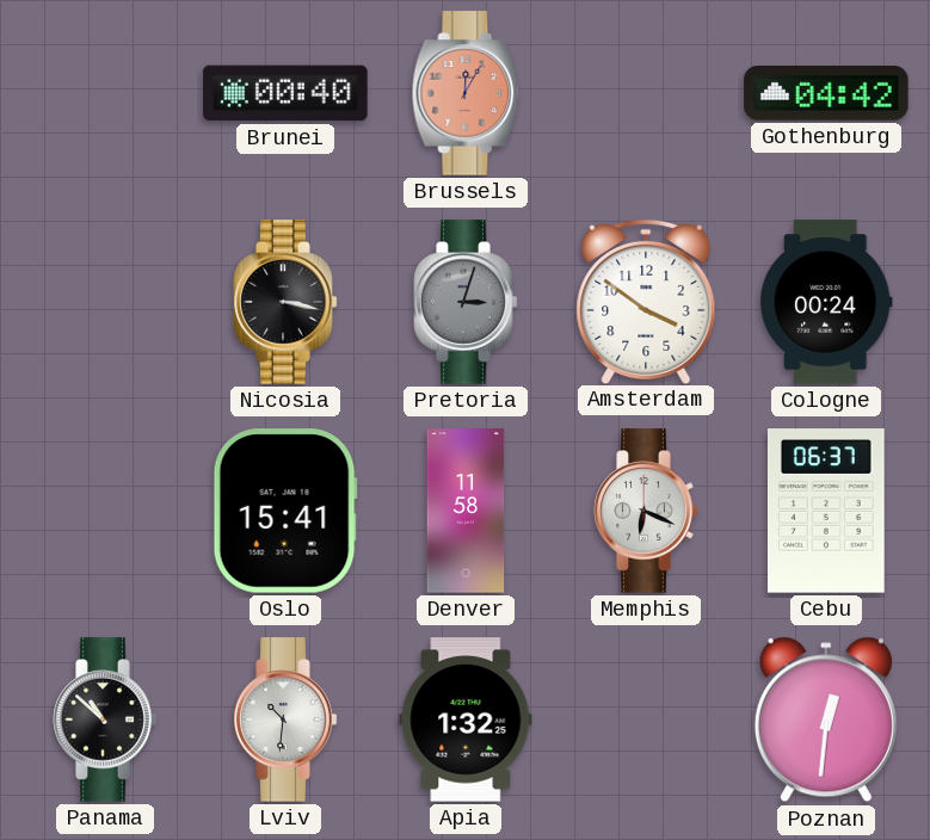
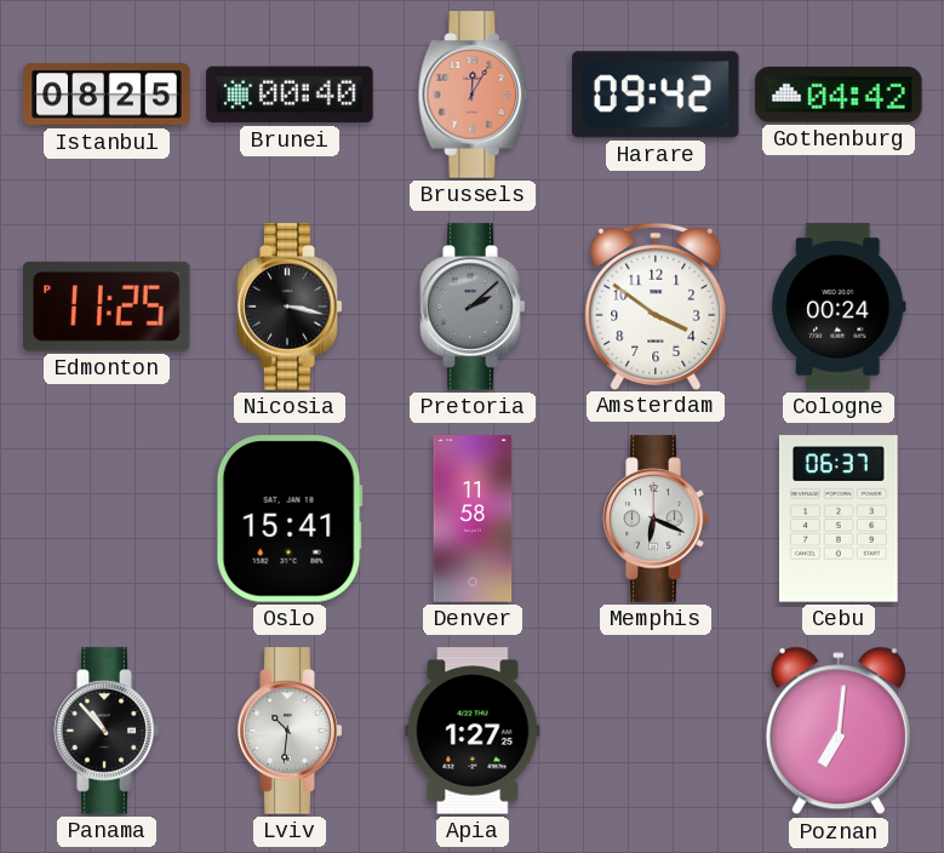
Istanbul: none -> 08:25
Harare: none -> 09:42
Edmonton: none -> 11:25
Pretoria: 3:03 -> 2:08
Panama: 10:52 -> 10:53
Apia: 1:32 -> 1:27
Poznan: 12:31 -> 7:01
